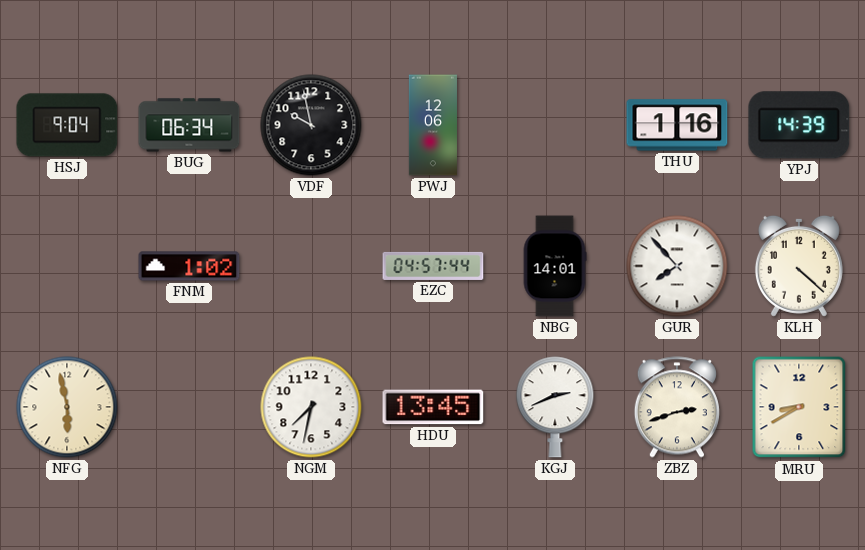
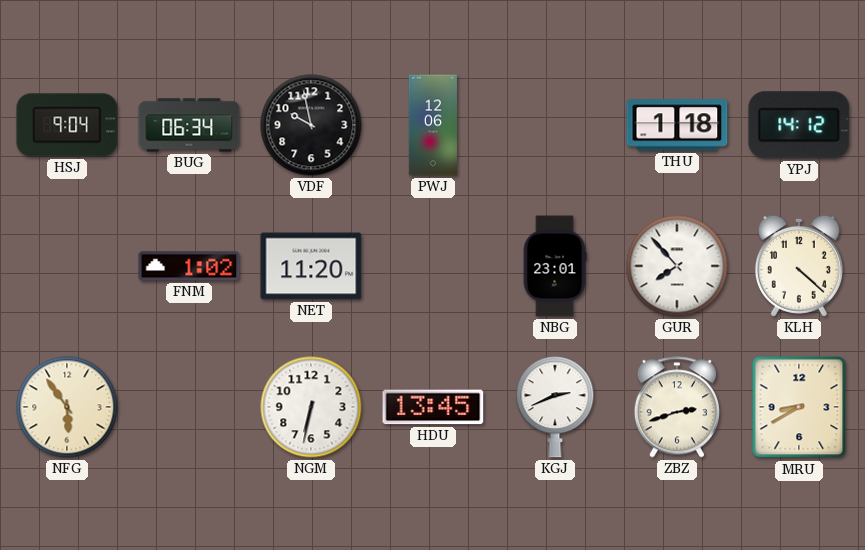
THU: 1:16 -> 1:18
YPJ: 14:39 -> 14:12
NET: none -> 11:20
EZC: 04:57 -> none
NBG: 14:01 -> 23:01
NFG: 5:58 -> 5:54
NGM: 7:32 -> 6:32
